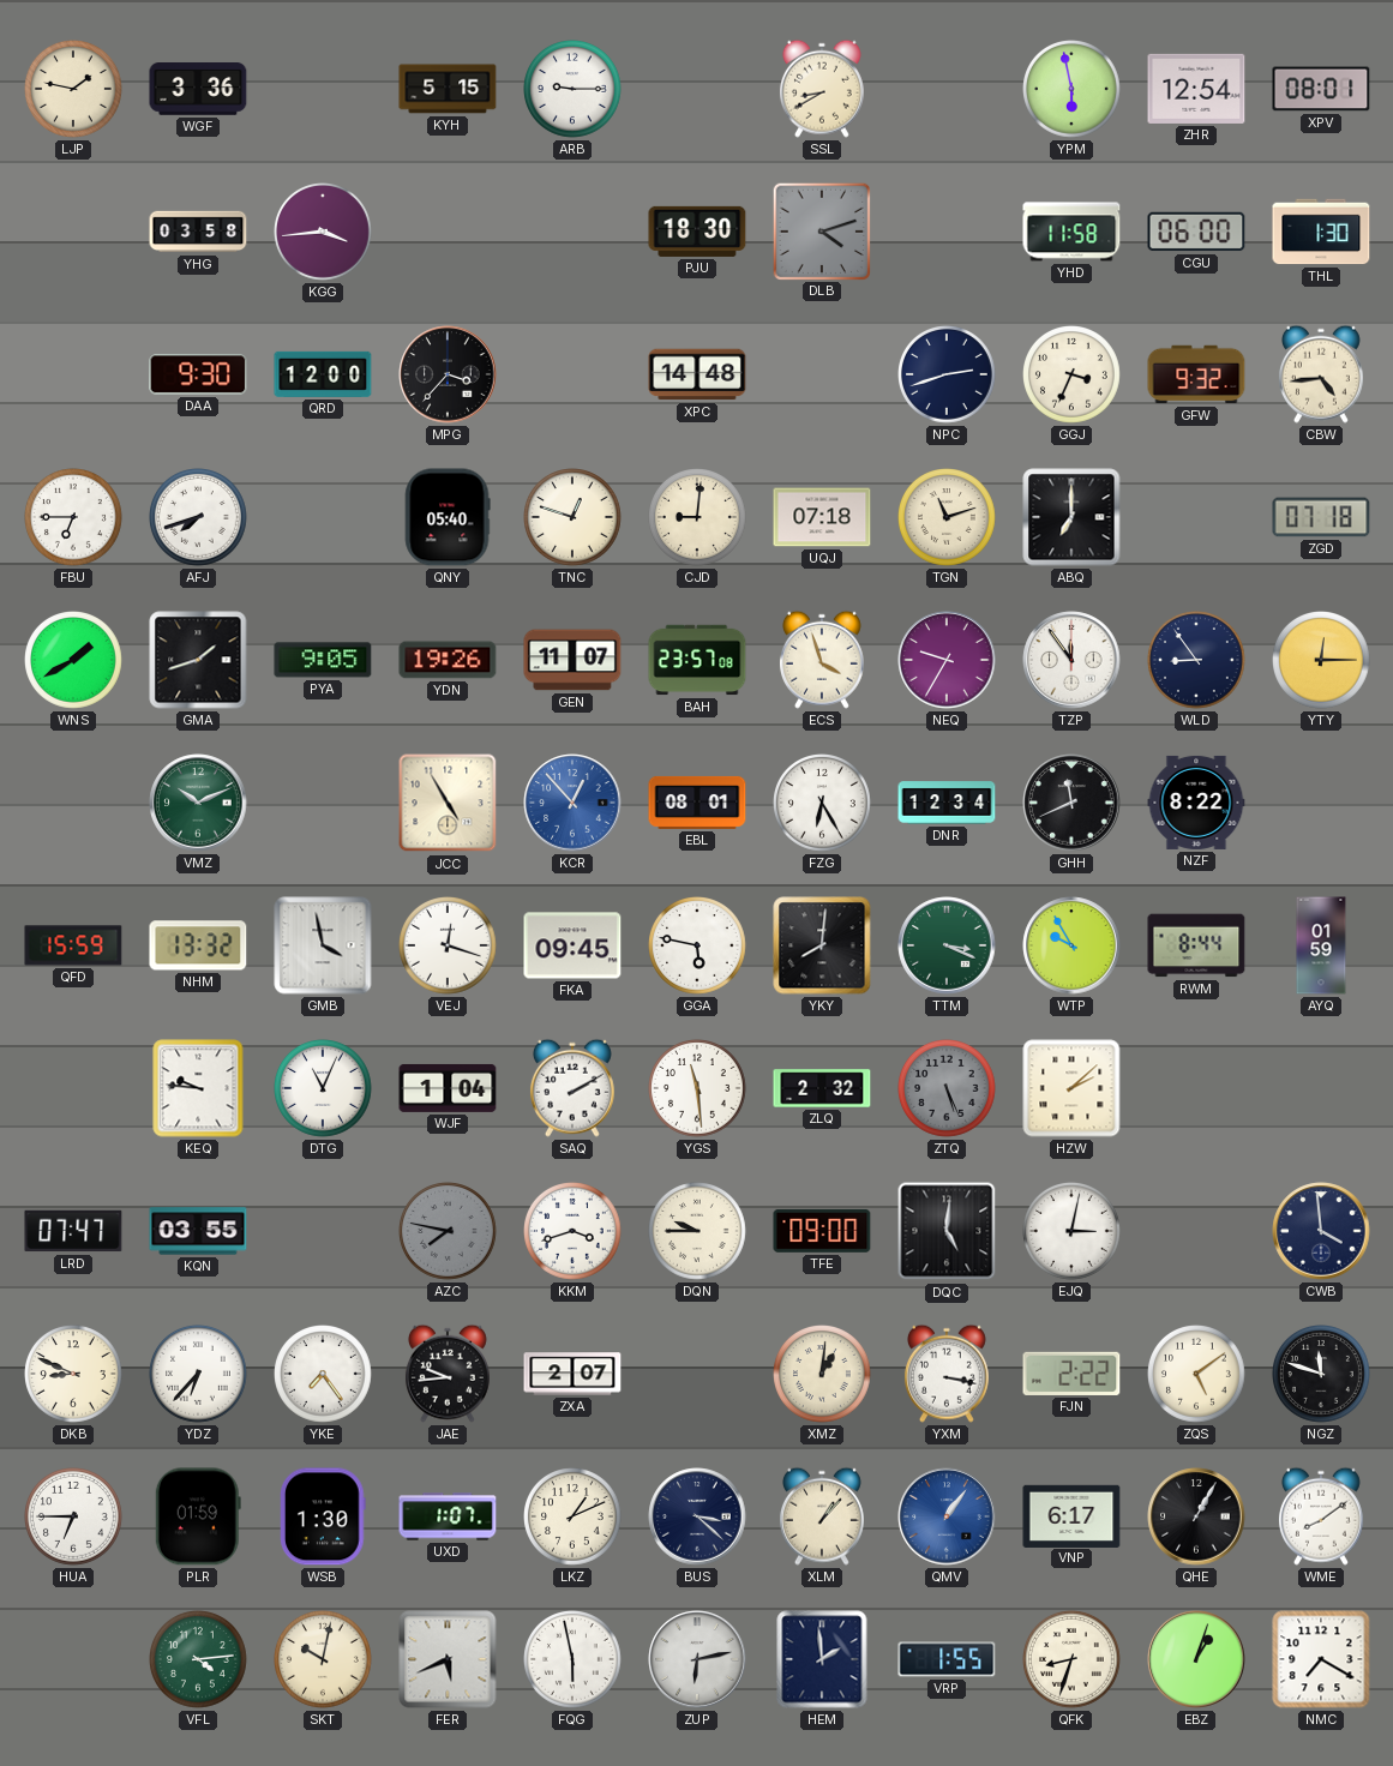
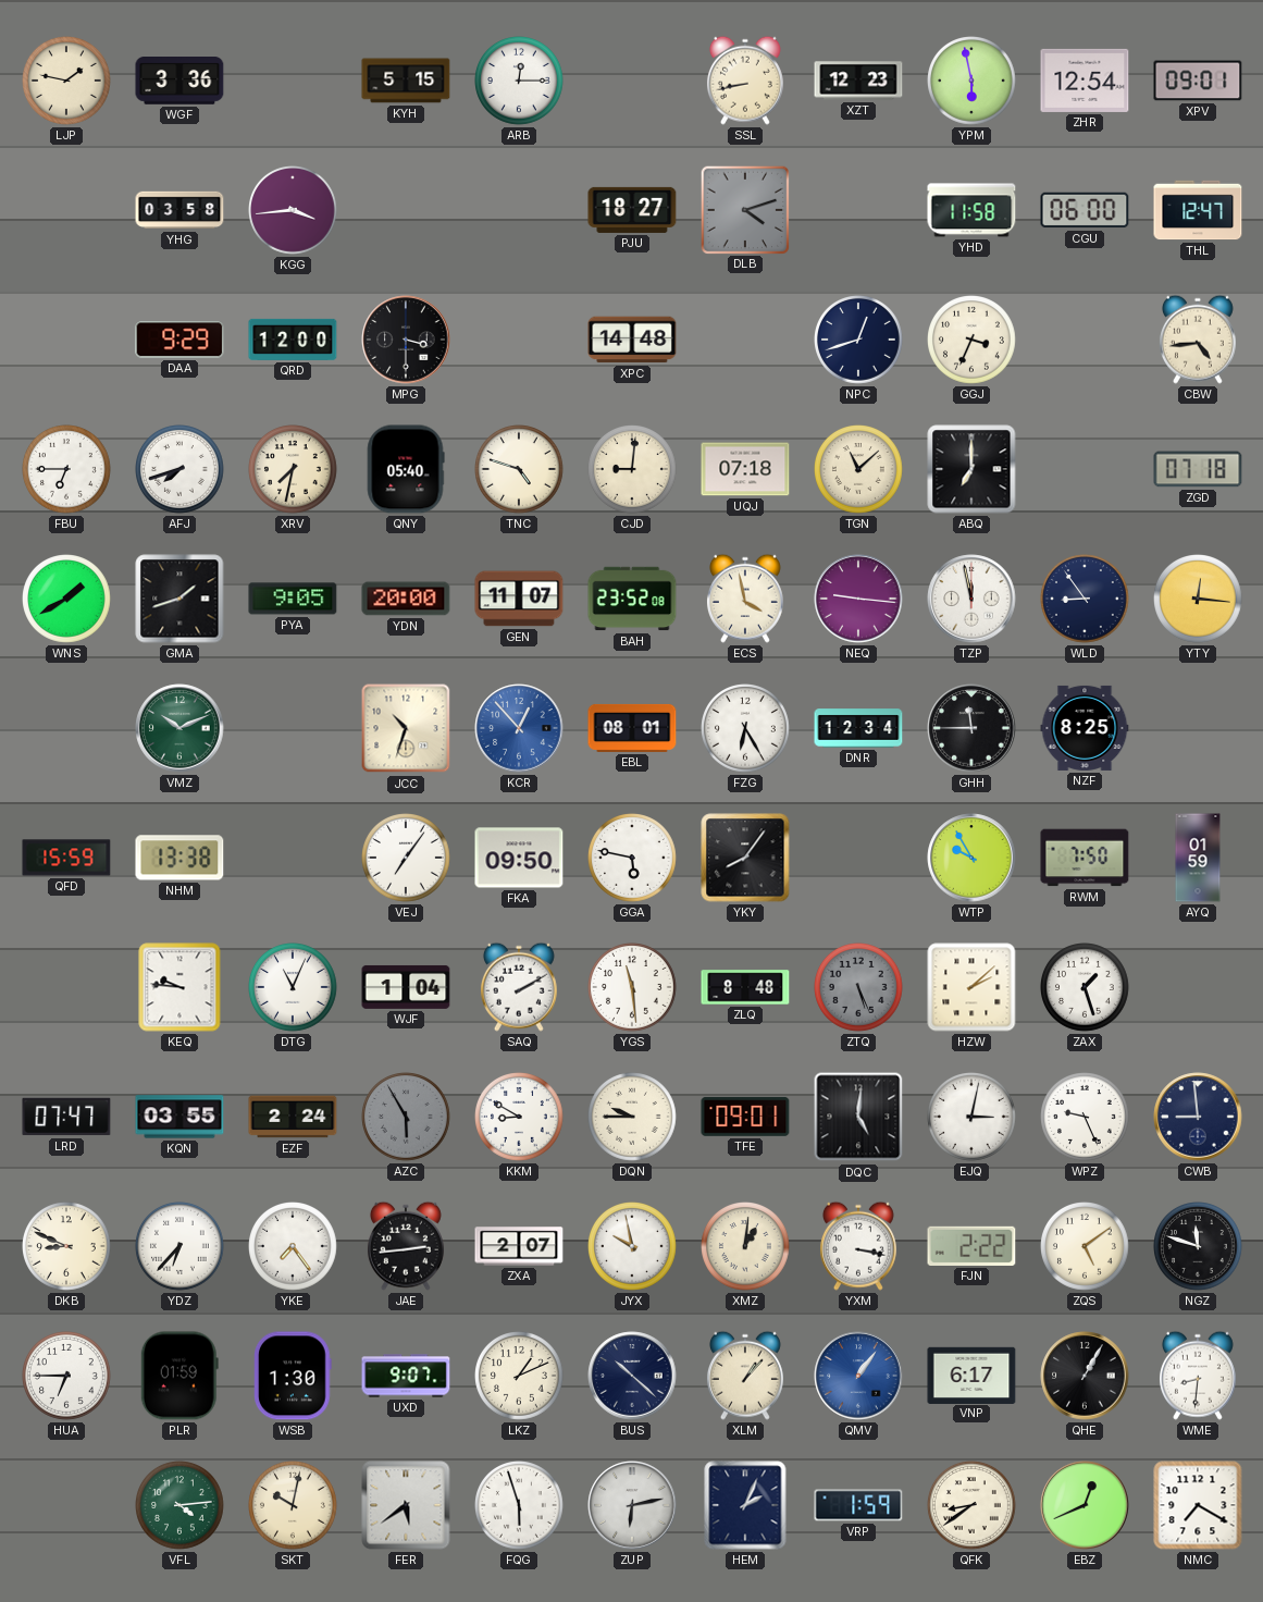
ARB: 9:15 -> 12:15
SSL: 8:40 -> 8:43
XZT: none -> 12:23
XPV: 08:01 -> 09:01
PJU: 18:30 -> 18:27
THL: 1:30 -> 12:47
DAA: 9:30 -> 9:29
MPG: 3:37 -> 3:30
NPC: 2:42 -> 12:42
GFW: 9:32 -> none
XRV: none -> 7:32
TNC: 12:48 -> 4:48
TGN: 11:12 -> 11:08
YDN: 19:26 -> 20:00
BAH: 23:57 -> 23:52
ECS: 3:57 -> 3:58
NEQ: 9:35 -> 9:16
TZP: 11:54 -> 11:58
YTY: 12:15 -> 12:16
JCC: 4:55 -> 10:33
GHH: 11:41 -> 11:45
NZF: 8:22 -> 8:25
NHM: 13:32 -> 13:38
GMB: 3:58 -> none
VEJ: 12:18 -> 7:06
FKA: 09:45 -> 09:50
YKY: 8:01 -> 8:06
TTM: 3:19 -> none
RWM: 8:44 -> 7:50
ZLQ: 2:32 -> 8:48
ZAX: none -> 1:27
EZF: none -> 2:24
AZC: 7:47 -> 5:55
KKM: 3:42 -> 8:50
TFE: 09:00 -> 09:01
WPZ: none -> 9:26
CWB: 3:59 -> 8:59
JAE: 9:44 -> 2:44
JYX: none -> 9:58
UXD: 1:07 -> 9:07
BUS: 3:22 -> 10:22
WME: 8:09 -> 8:31
FER: 5:41 -> 5:39
FQG: 5:58 -> 5:57
HEM: 1:59 -> 2:04
VRP: 1:55 -> 1:59
QFK: 8:33 -> 8:39
EBZ: 1:03 -> 12:41
